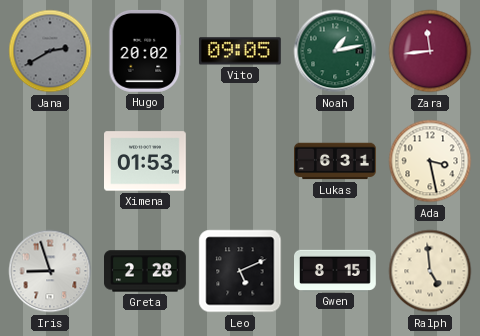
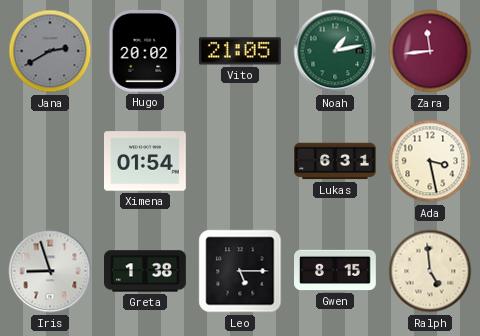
Vito: 09:05 -> 21:05
Ximena: 01:53 -> 01:54
Greta: 2:28 -> 1:38
Leo: 5:11 -> 5:15
